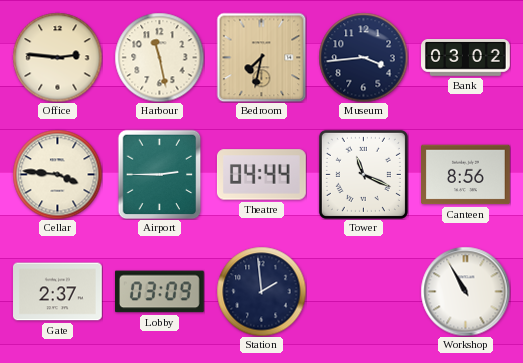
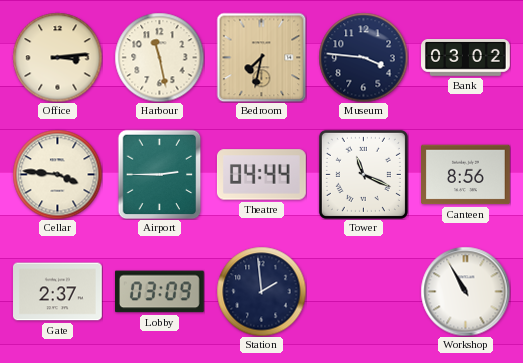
Office: 2:46 -> 3:14
Museum: 3:44 -> 3:46
